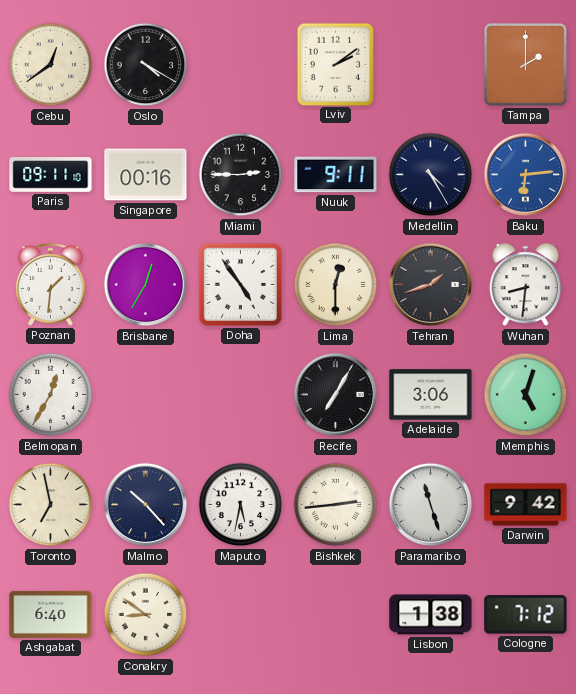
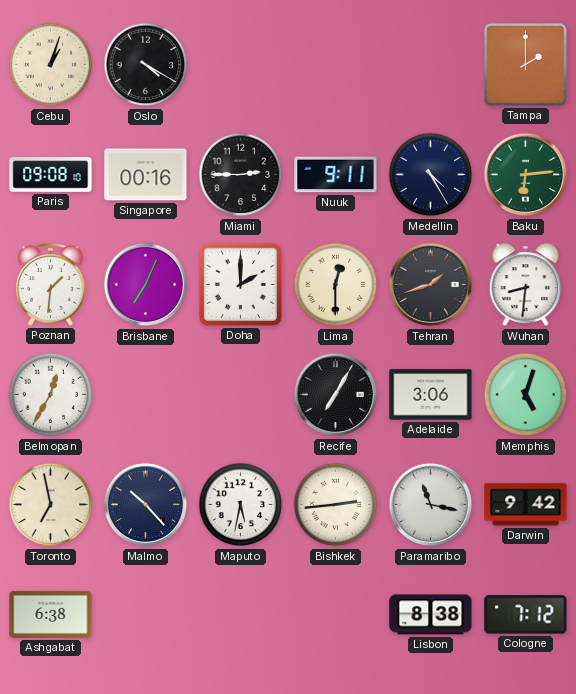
Cebu: 12:39 -> 1:03
Lviv: 2:09 -> none
Paris: 09:11 -> 09:08
Baku dial: blue -> green
Brisbane: 12:35 -> 7:04
Doha: 4:54 -> 2:00
Paramaribo: 11:27 -> 11:17
Ashgabat: 6:40 -> 6:38
Conakry: 8:51 -> none
Lisbon: 1:38 -> 8:38
